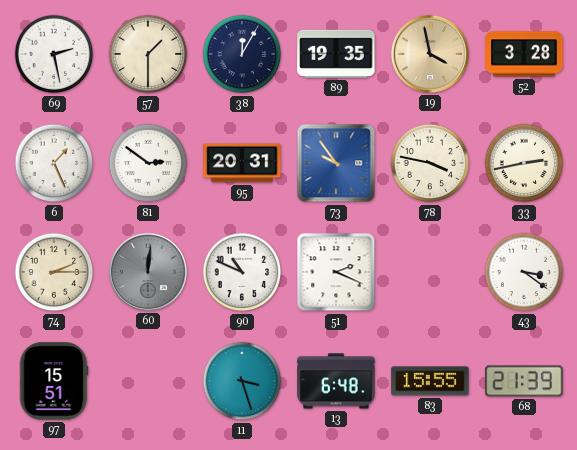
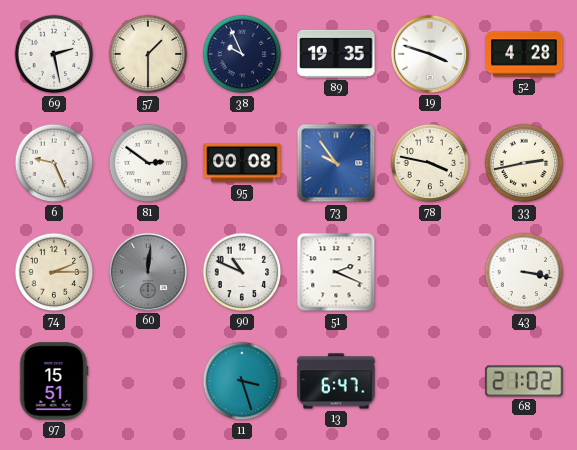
38: 12:05 -> 9:56
19: 3:58 -> 3:48
19 dial: champagne -> white
52: 3:28 -> 4:28
6: 1:26 -> 9:26
95: 20:31 -> 00:08
43: 3:21 -> 3:17
13: 6:48 -> 6:47
83: 15:55 -> none
68: 21:39 -> 21:02
